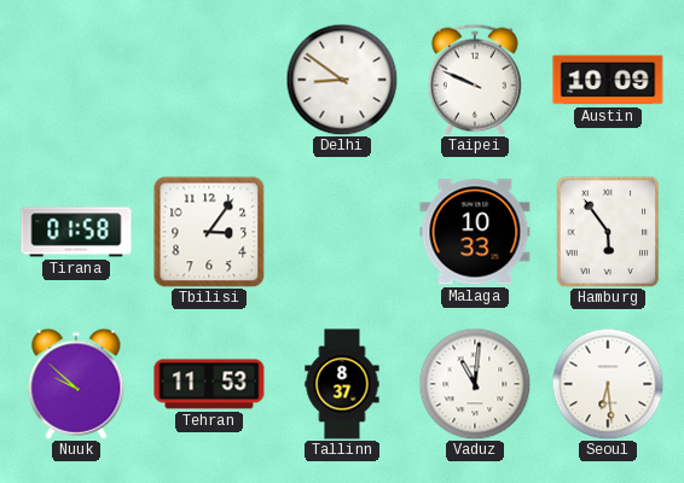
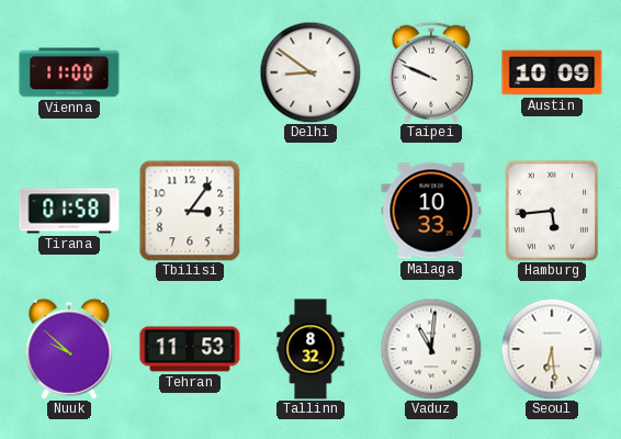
Vienna: none -> 11:00
Hamburg: 5:54 -> 5:44
Tallinn: 8:37 -> 8:32
